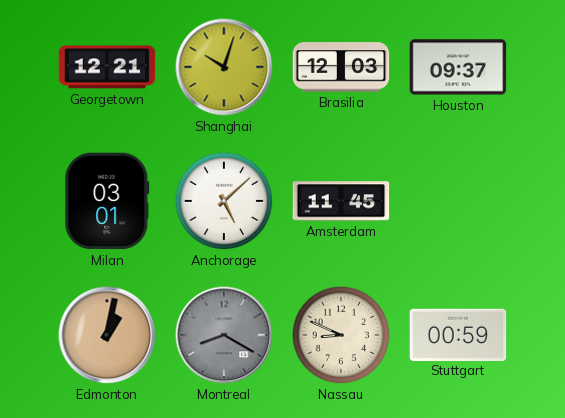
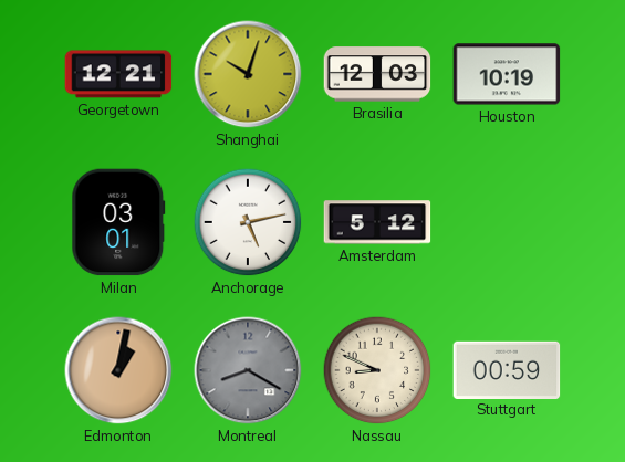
Houston: 09:37 -> 10:19
Anchorage: 5:08 -> 5:13
Amsterdam: 11:45 -> 5:12
